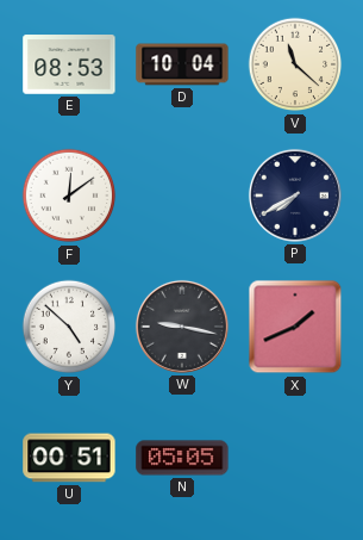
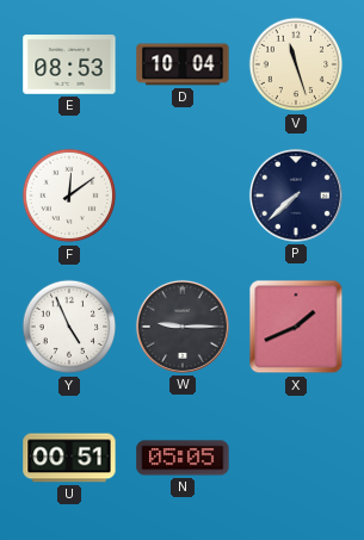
V: 11:22 -> 11:27
P: 7:40 -> 7:38
Y: 4:52 -> 4:56
W: 9:17 -> 9:15
